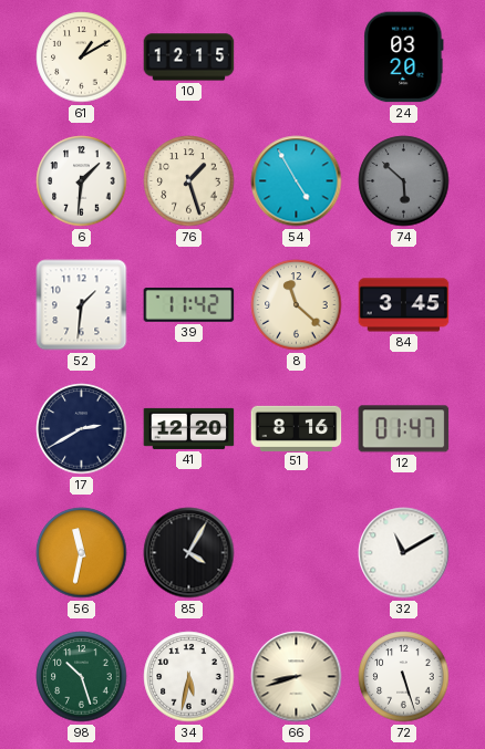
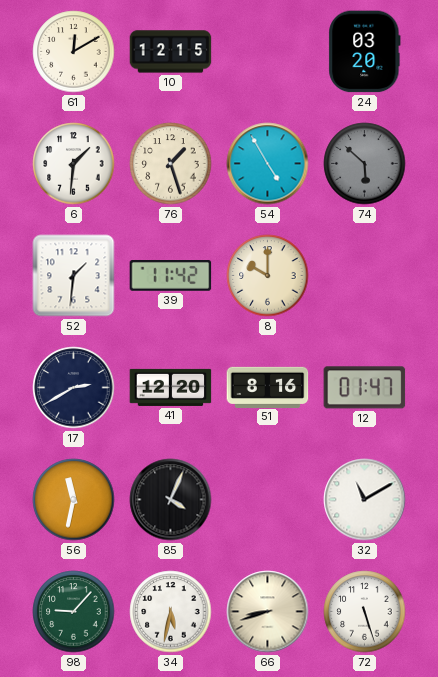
61: 1:10 -> 12:10
8: 11:22 -> 10:00
84: 3:45 -> none
85: 4:05 -> 4:04
98: 10:27 -> 9:07
